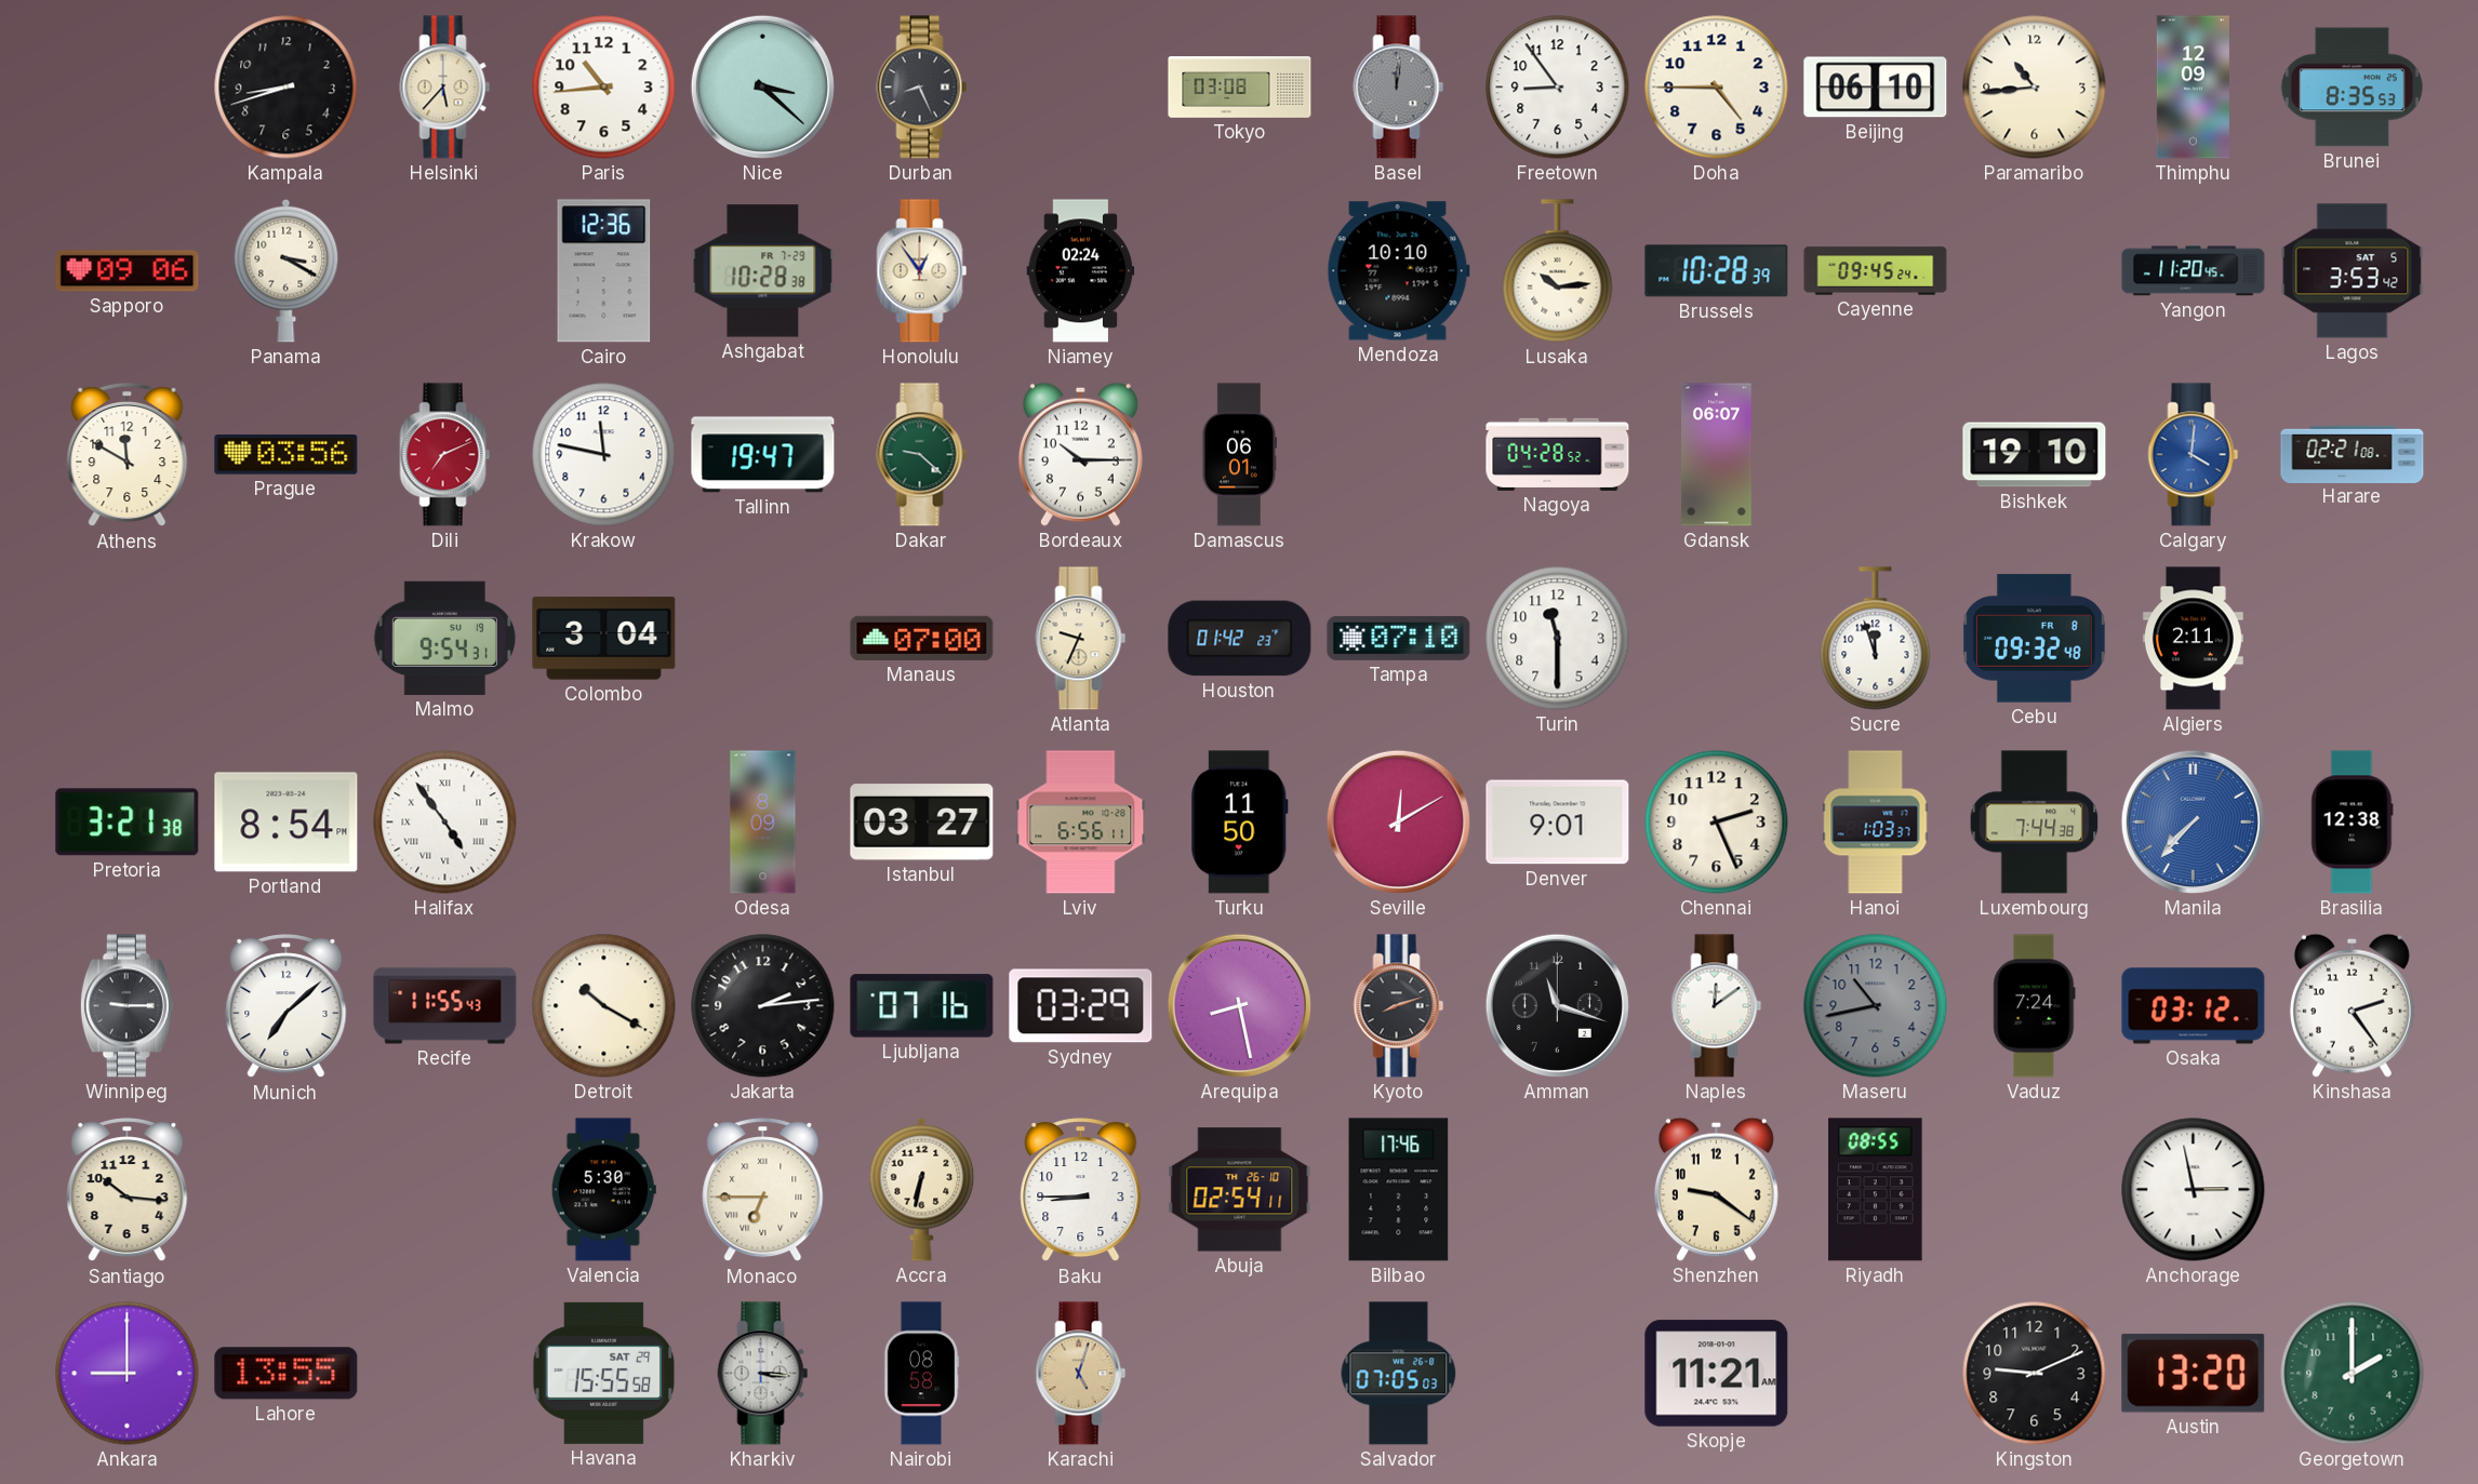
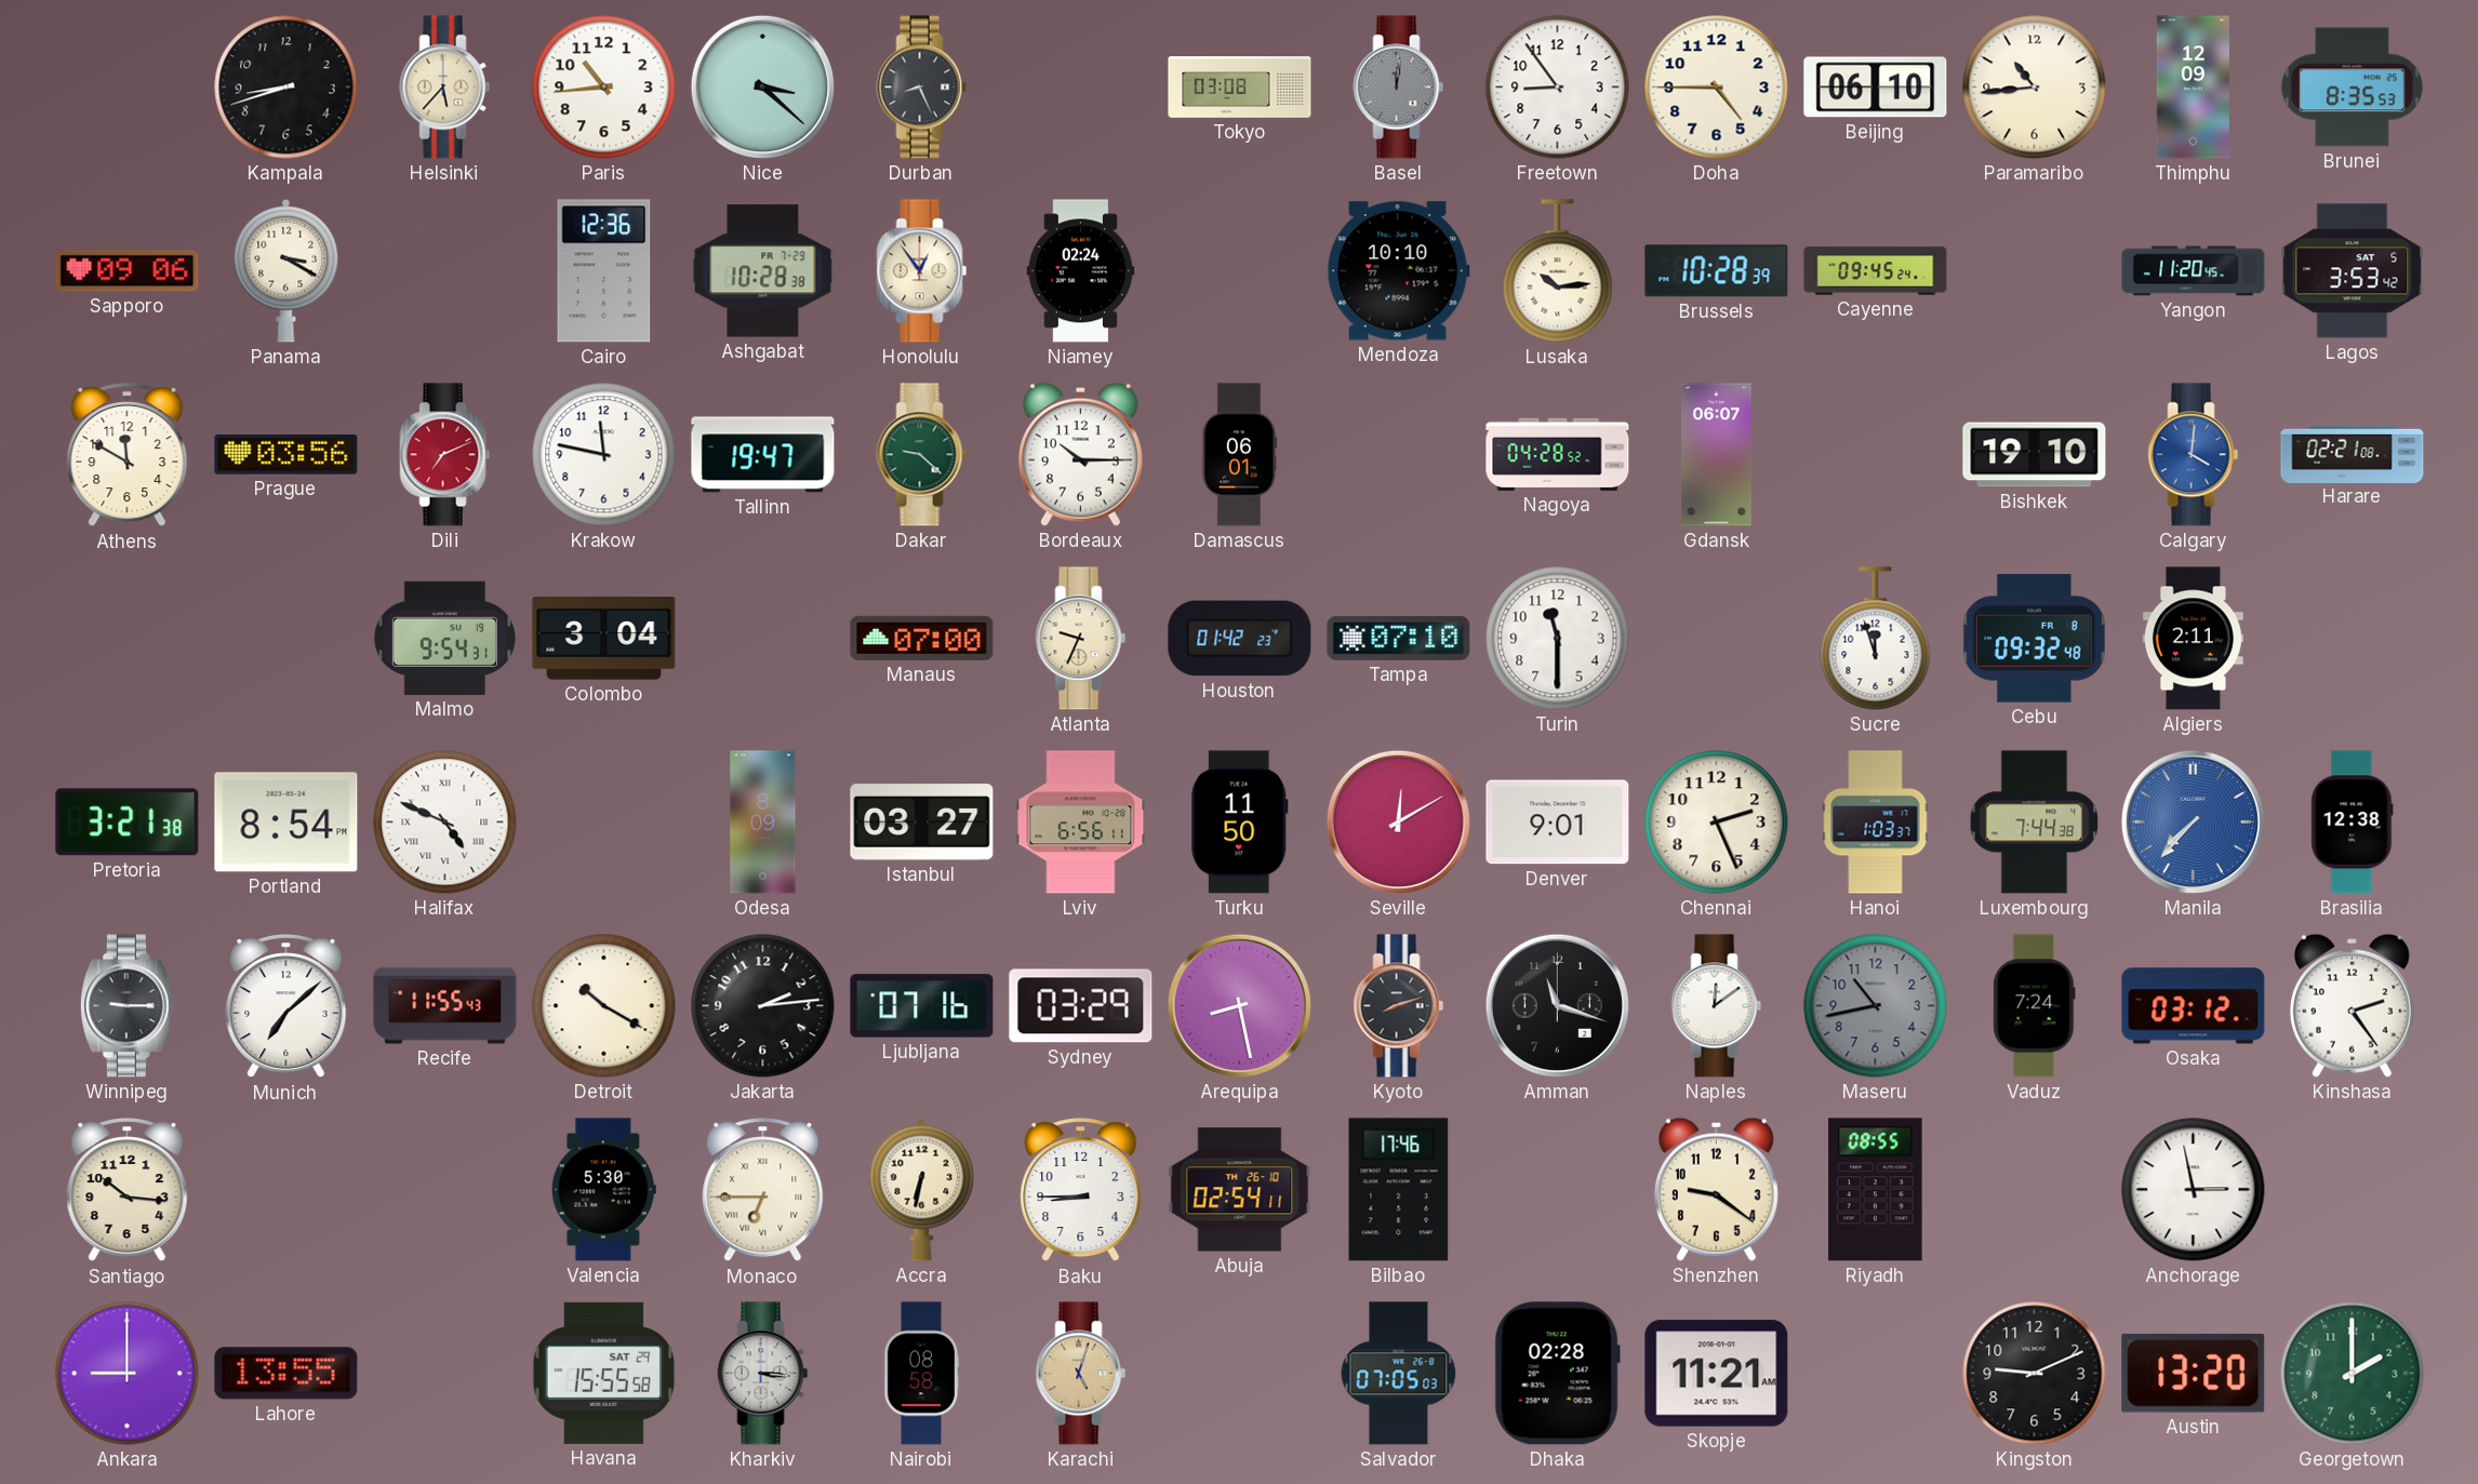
Halifax: 4:54 -> 4:49
Dhaka: none -> 02:28
